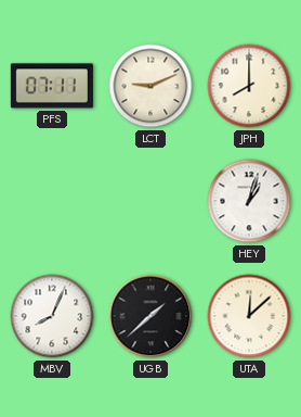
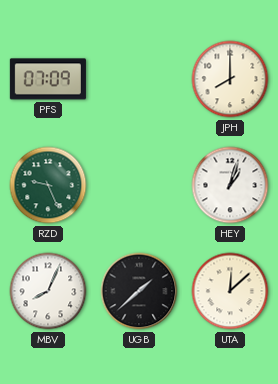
PFS: 07:11 -> 07:09
LCT: 9:11 -> none
RZD: none -> 9:26
